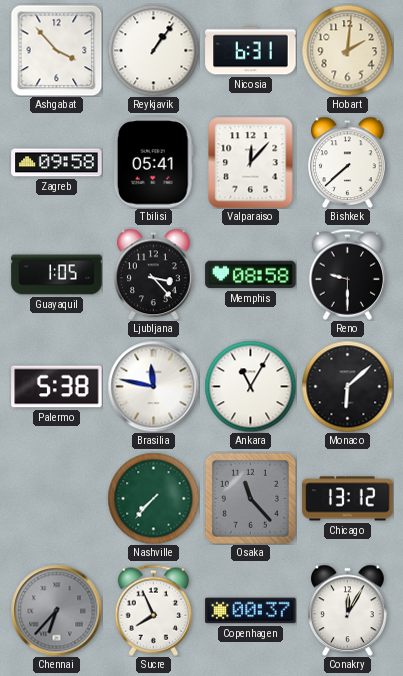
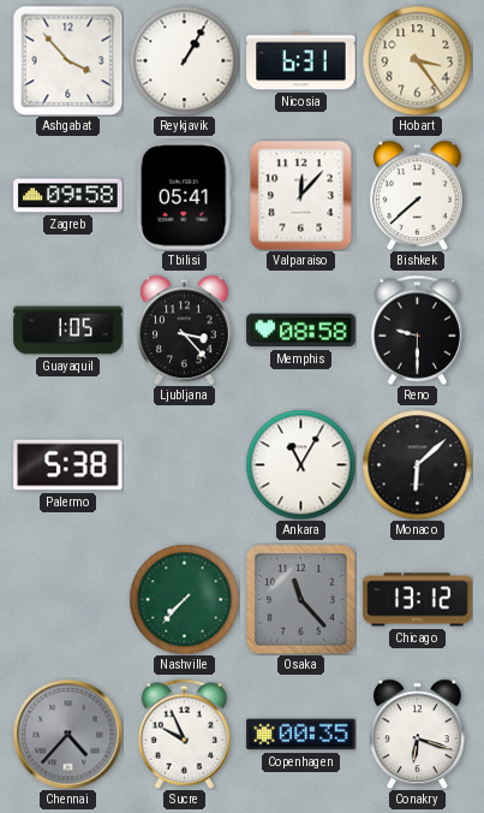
Reykjavik: 1:06 -> 1:05
Hobart: 2:01 -> 3:24
Brasilia: 11:47 -> none
Chennai: 6:37 -> 4:37
Sucre: 7:56 -> 9:56
Copenhagen: 00:37 -> 00:35
Conakry: 12:05 -> 6:18
